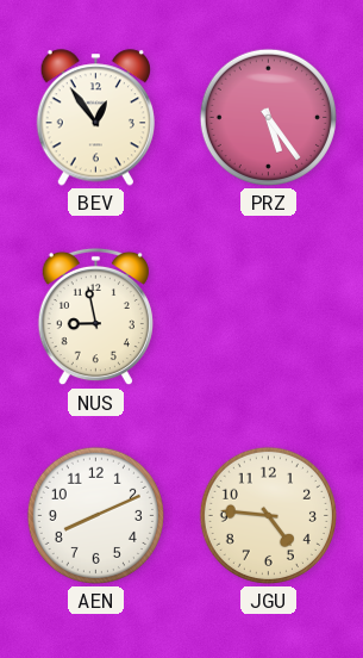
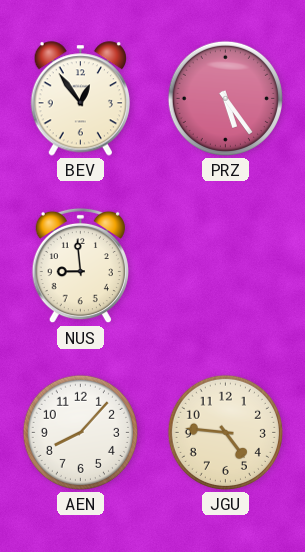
NUS: 8:58 -> 8:59
AEN: 8:11 -> 8:07
